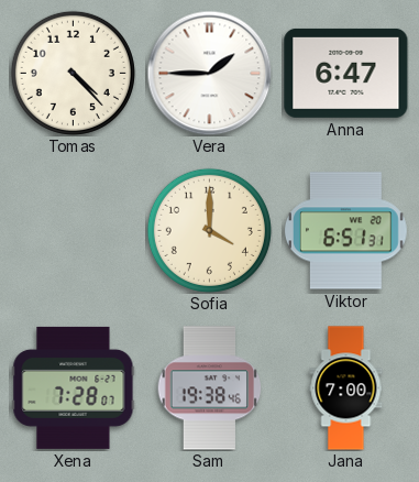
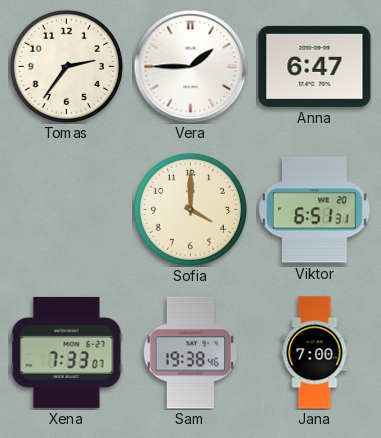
Tomas: 4:23 -> 2:36
Xena: 7:28 -> 7:33
